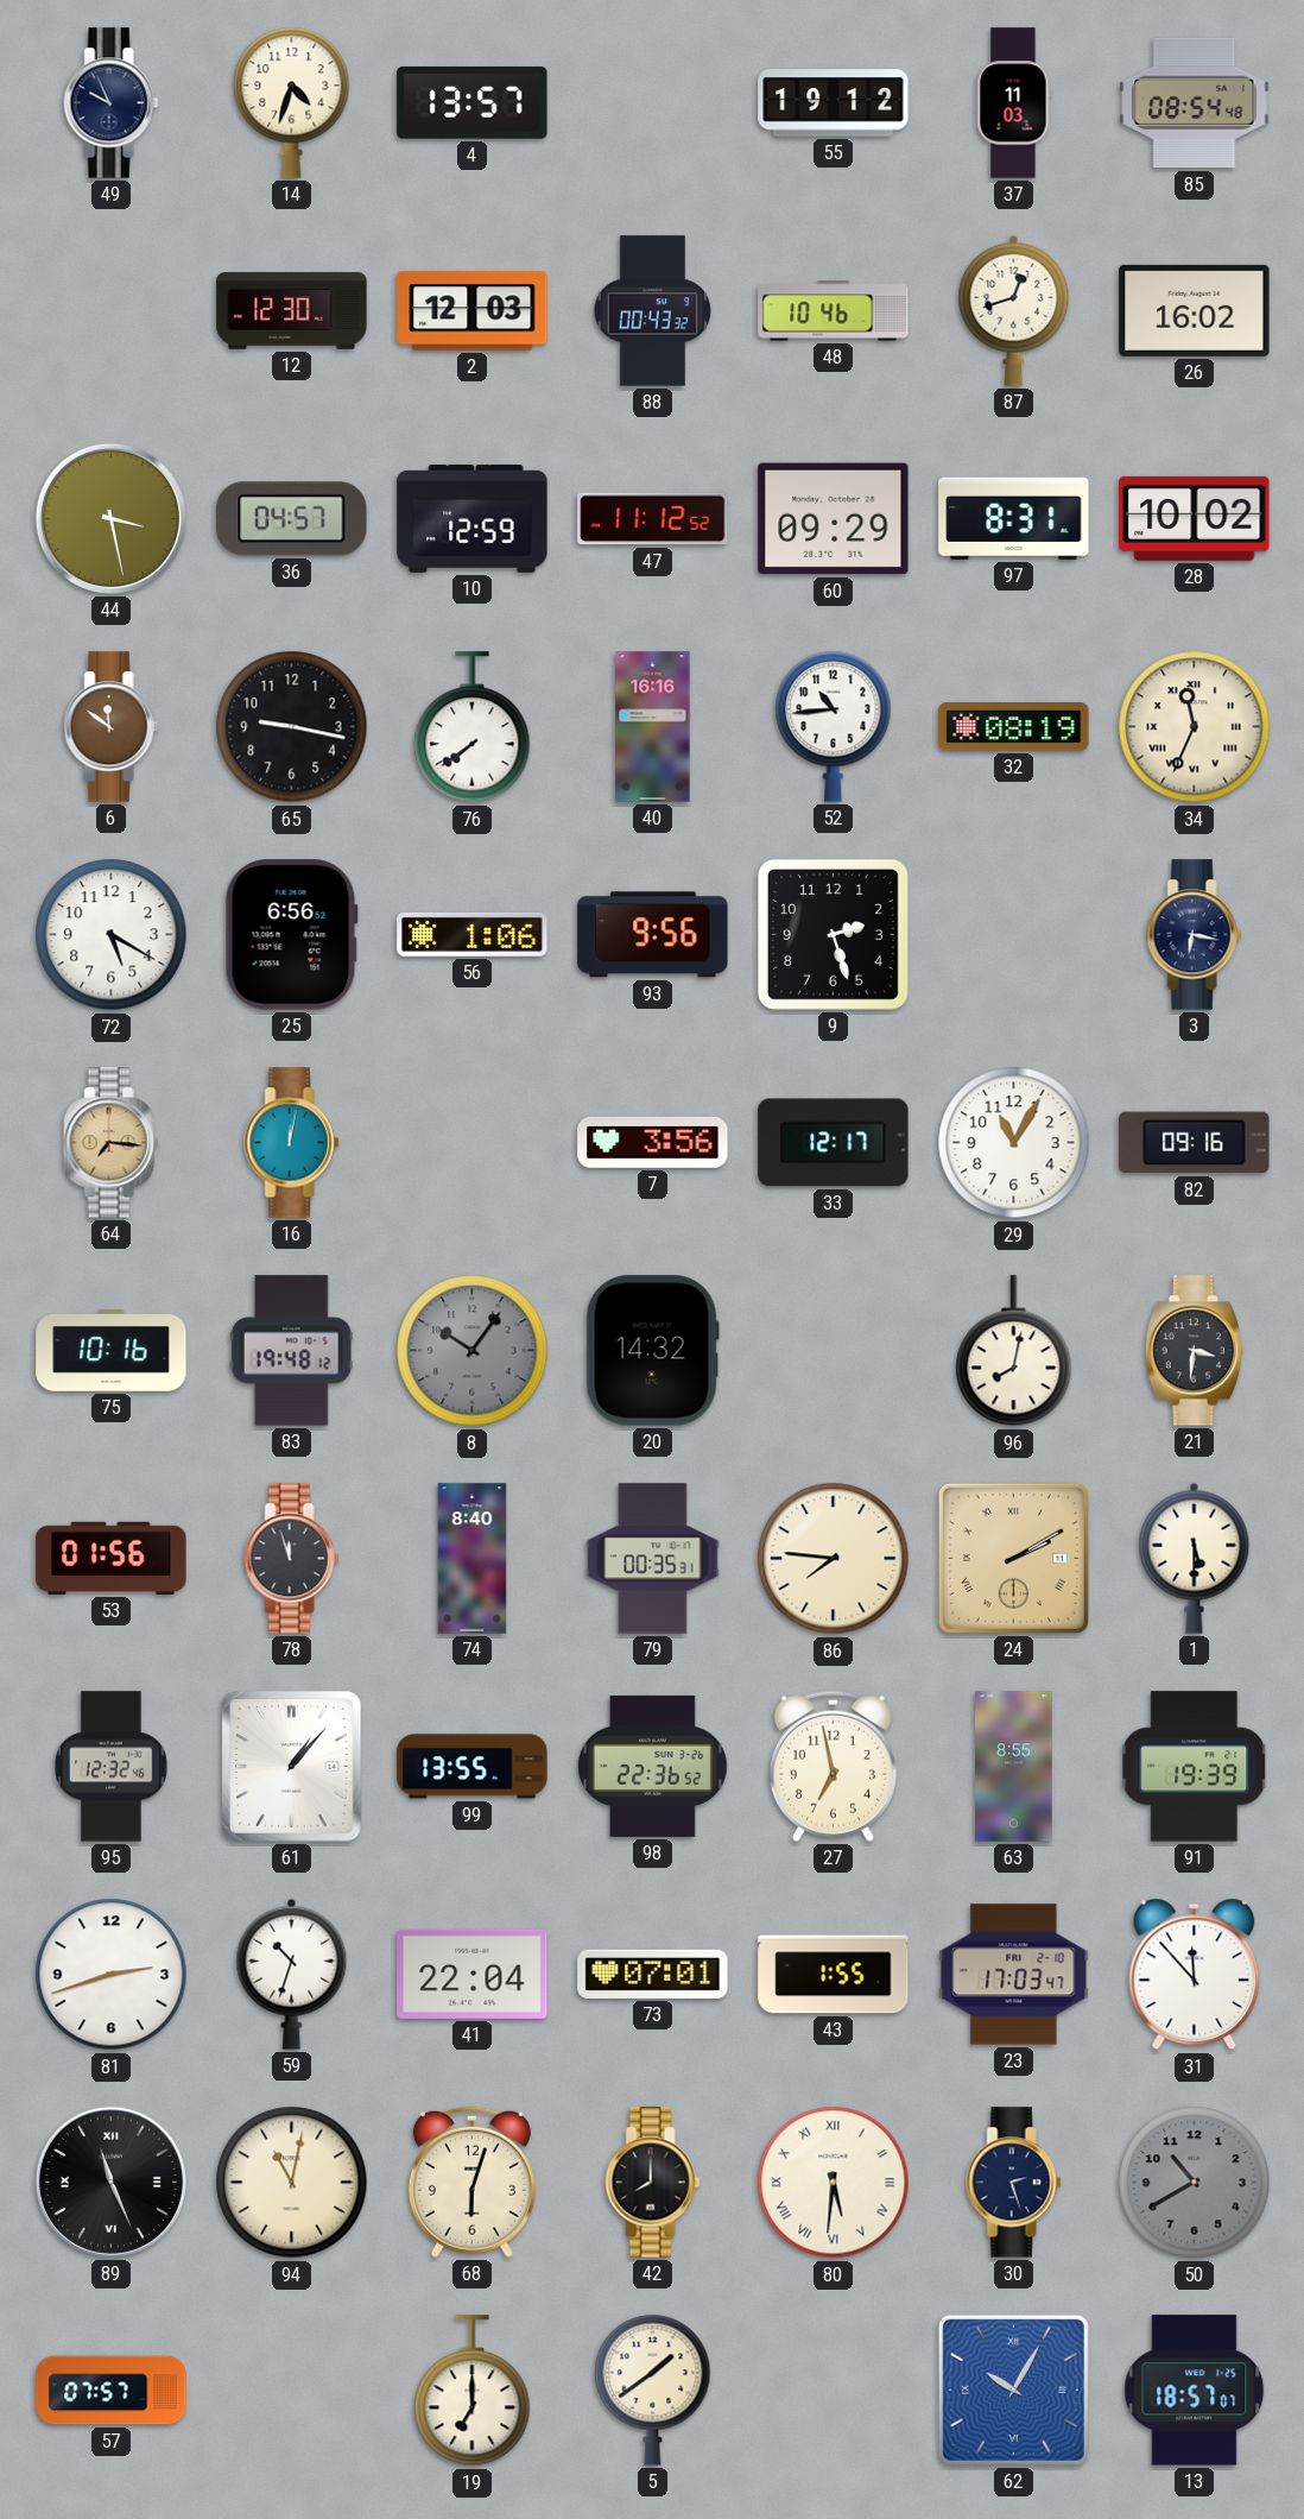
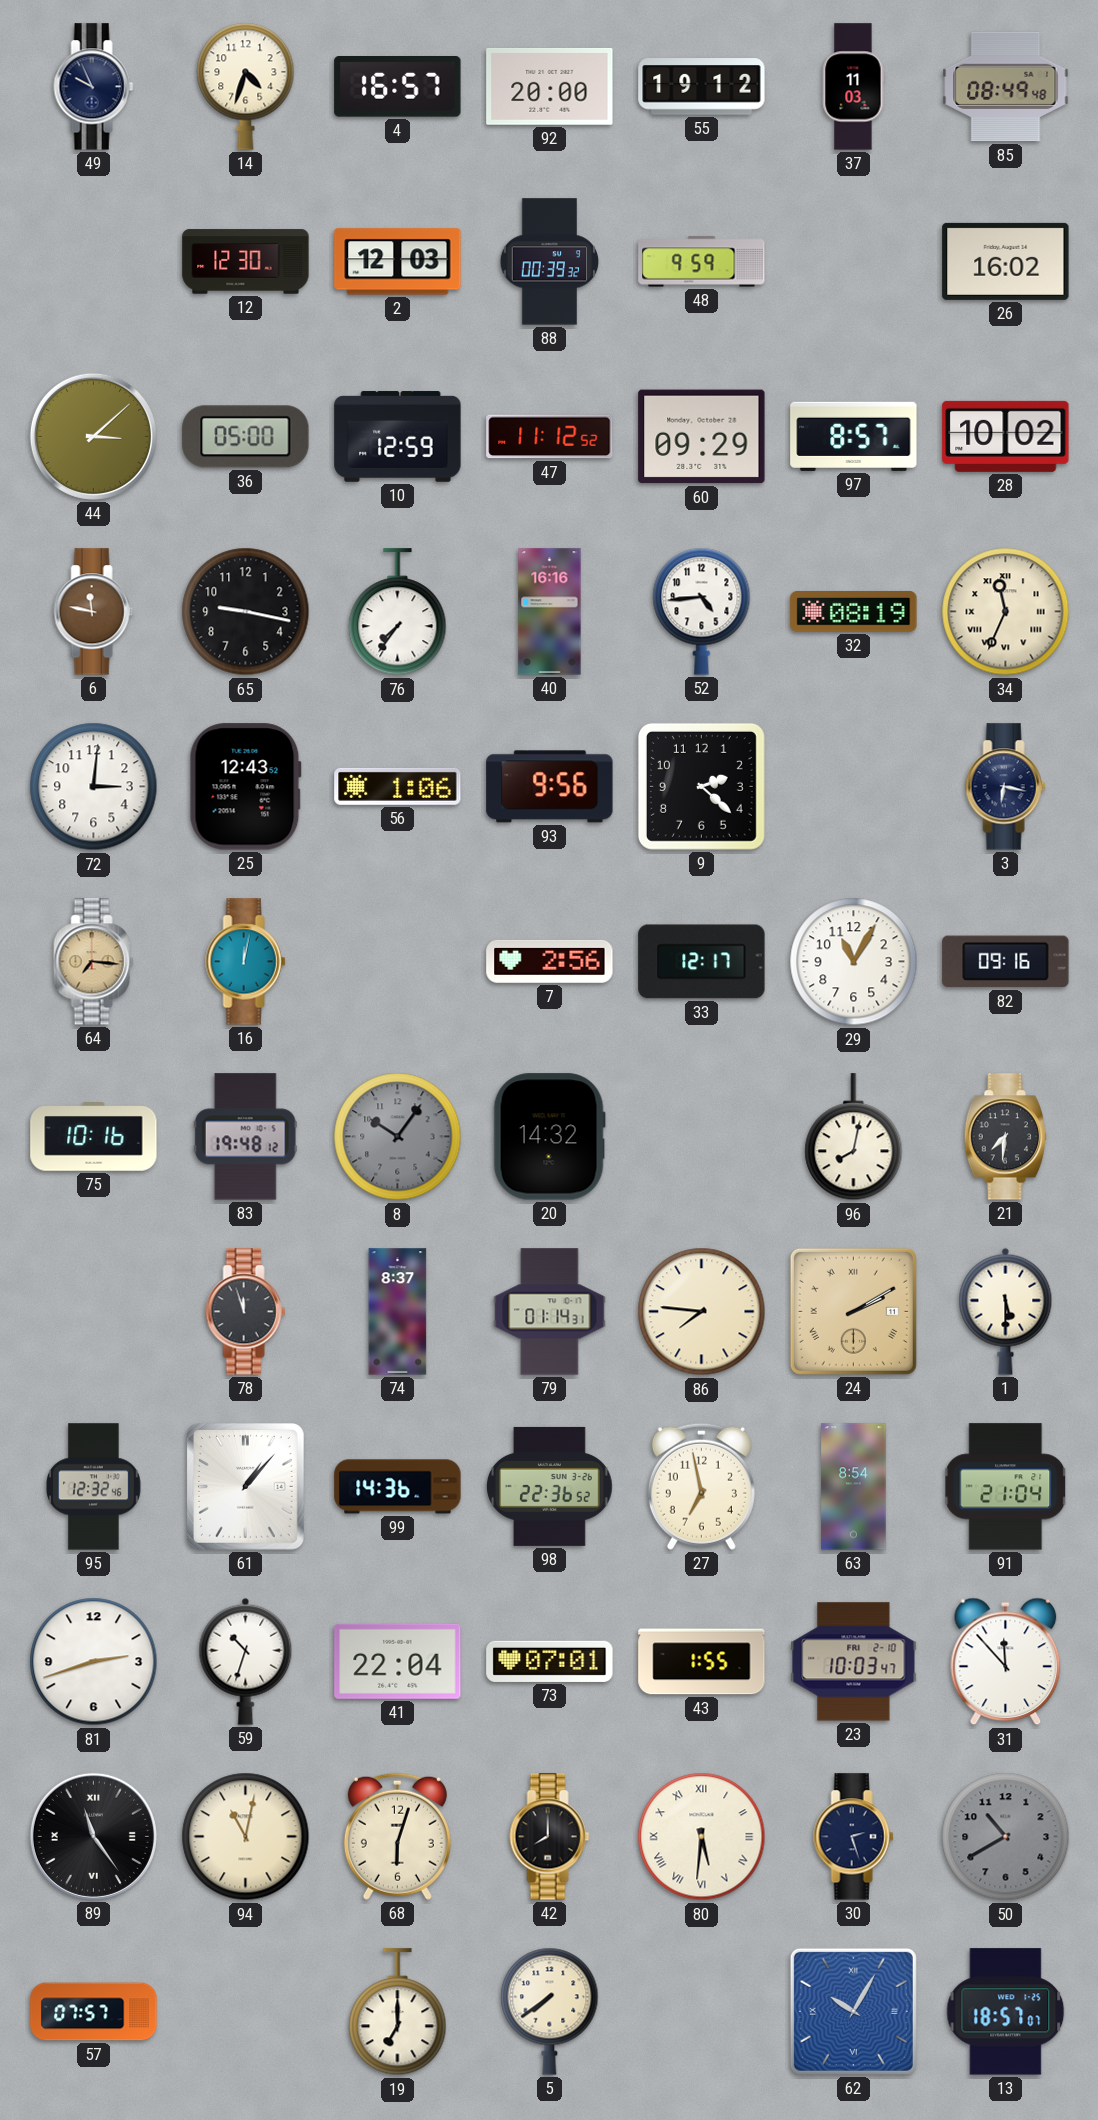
4: 13:57 -> 16:57
92: none -> 20:00
85: 08:54 -> 08:49
88: 00:43 -> 00:39
48: 10:46 -> 9:59
87: 12:42 -> none
44: 3:28 -> 3:08
36: 04:57 -> 05:00
97: 8:31 -> 8:57
6: 11:51 -> 11:47
76: 7:39 -> 7:36
52: 10:44 -> 4:44
72: 5:20 -> 3:01
25: 6:56 -> 12:43
9: 2:27 -> 2:22
7: 3:56 -> 2:56
21: 3:31 -> 7:31
53: 01:56 -> none
74: 8:40 -> 8:37
79: 00:35 -> 01:14
99: 13:55 -> 14:36
63: 8:55 -> 8:54
91: 19:39 -> 21:04
23: 17:03 -> 10:03
89: 11:26 -> 11:24
5: 1:39 -> 7:39
